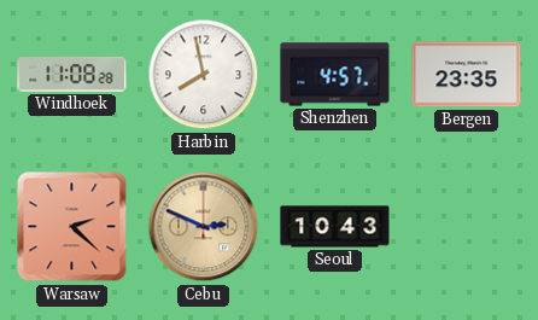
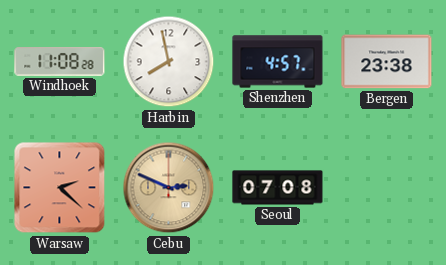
Bergen: 23:35 -> 23:38
Seoul: 10:43 -> 07:08
